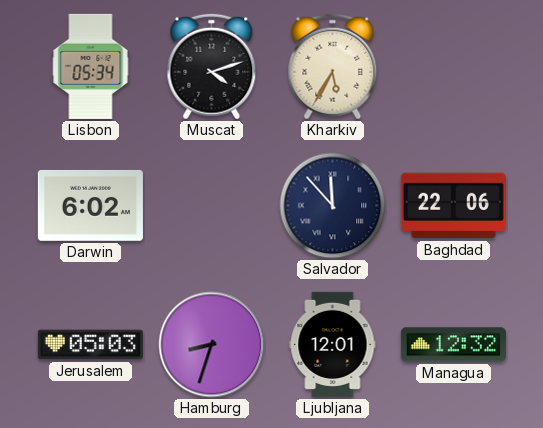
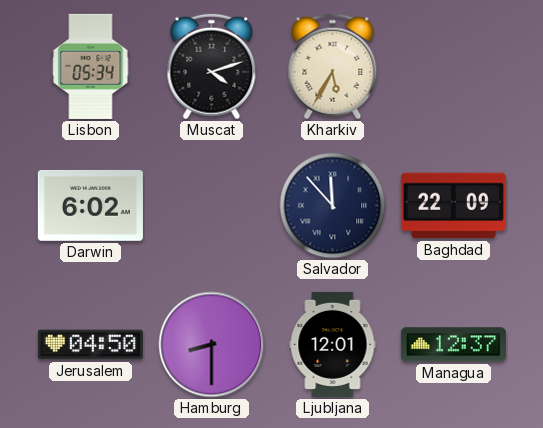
Baghdad: 22:06 -> 22:09
Jerusalem: 05:03 -> 04:50
Hamburg: 8:33 -> 8:30
Managua: 12:32 -> 12:37
